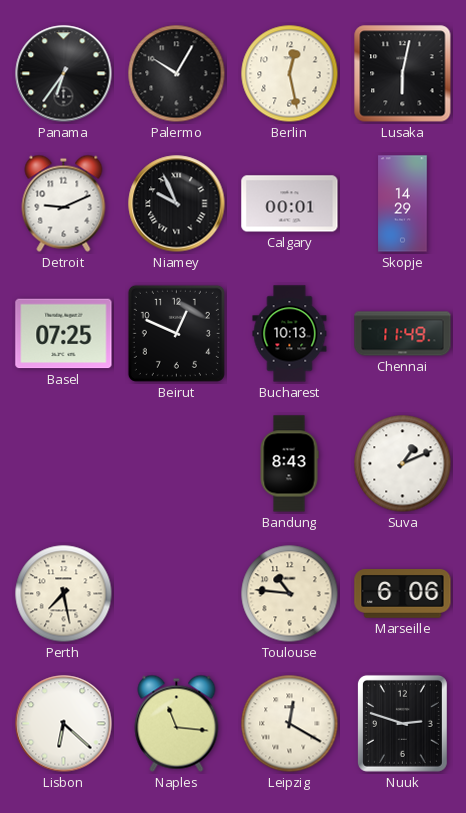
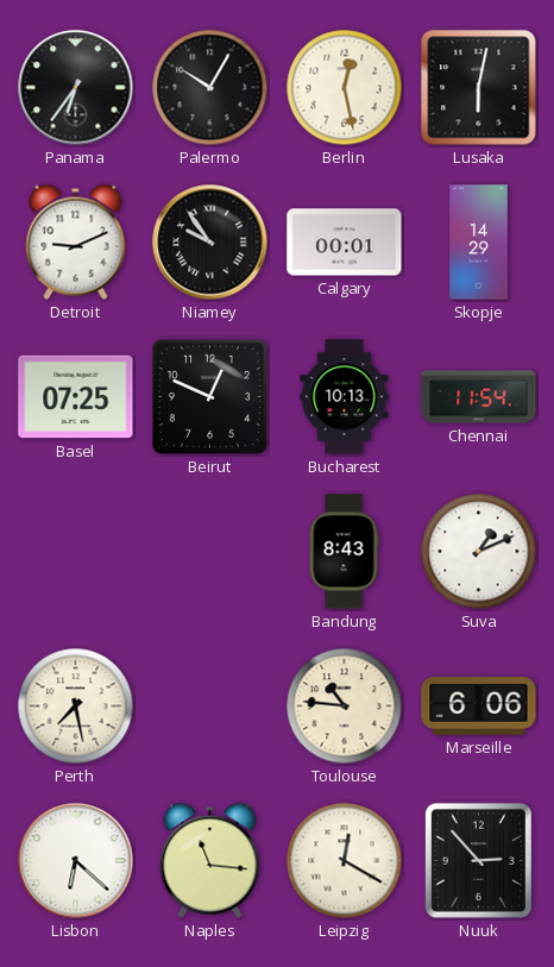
Niamey: 9:56 -> 9:54
Chennai: 11:49 -> 11:54
Nuuk: 2:48 -> 2:53
